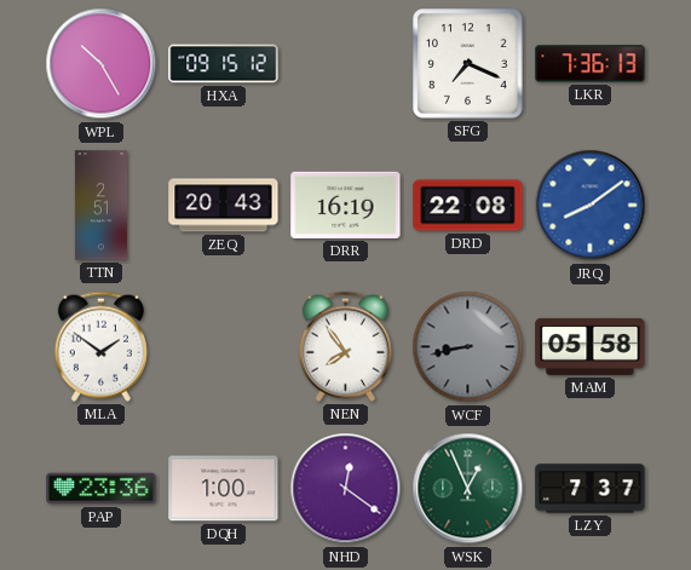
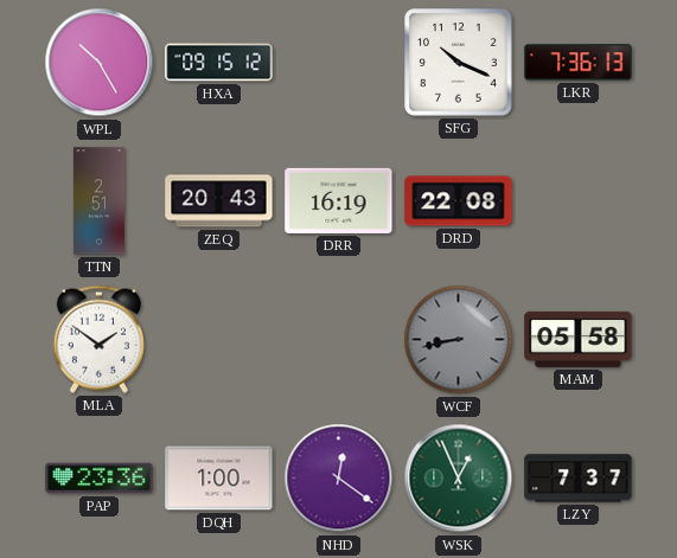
SFG: 7:19 -> 10:19
JRQ: 8:09 -> none
NEN: 7:54 -> none
